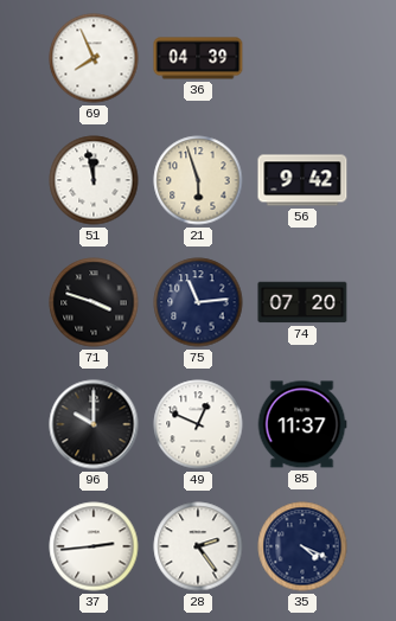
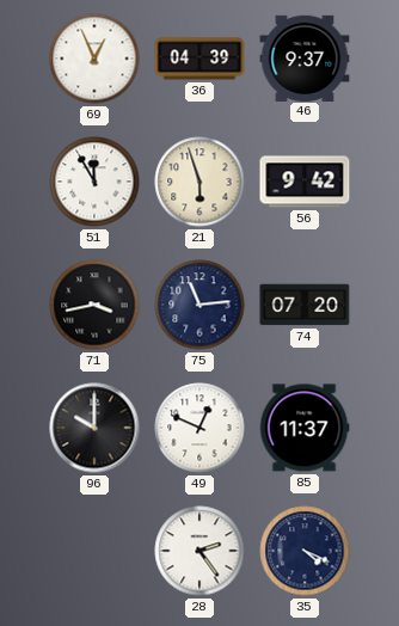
69: 7:56 -> 12:56
46: none -> 9:37
51: 11:58 -> 11:55
71: 3:48 -> 3:43
37: 2:44 -> none
